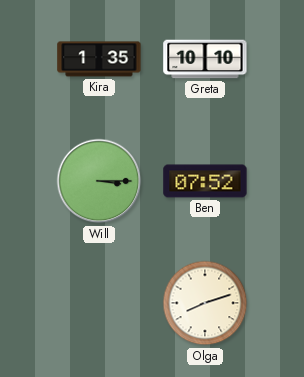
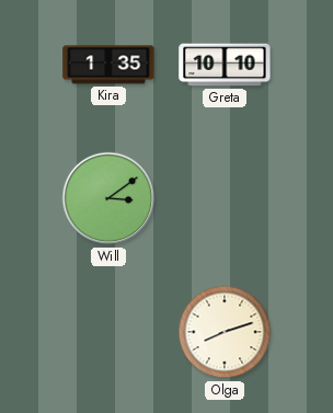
Will: 3:15 -> 3:09
Ben: 07:52 -> none
